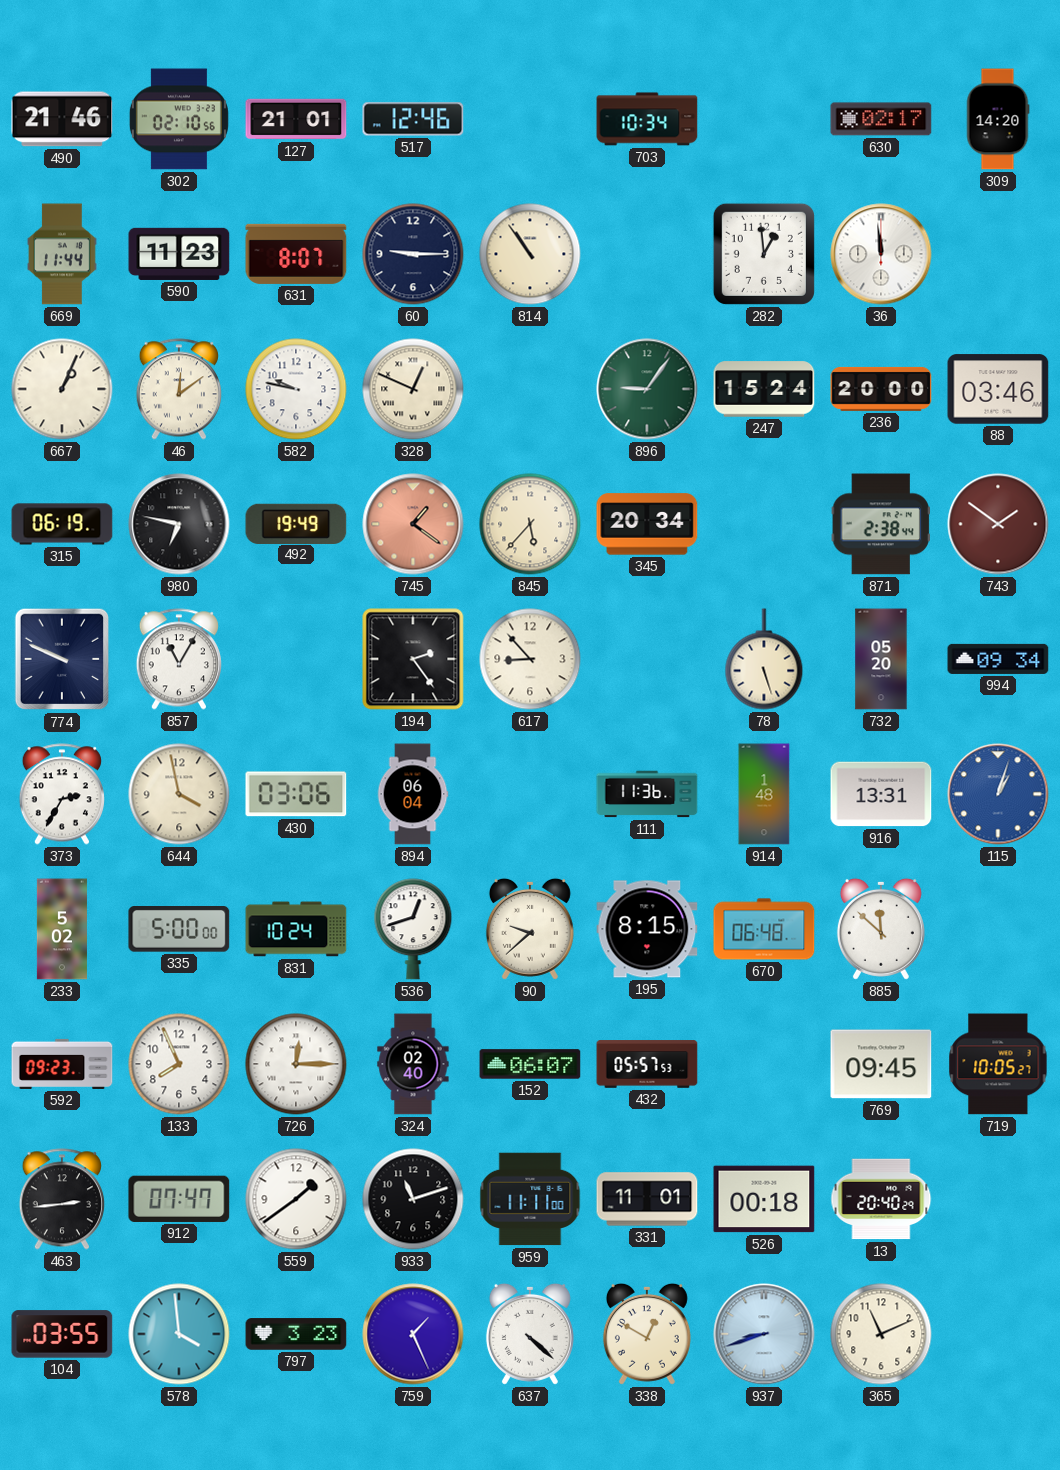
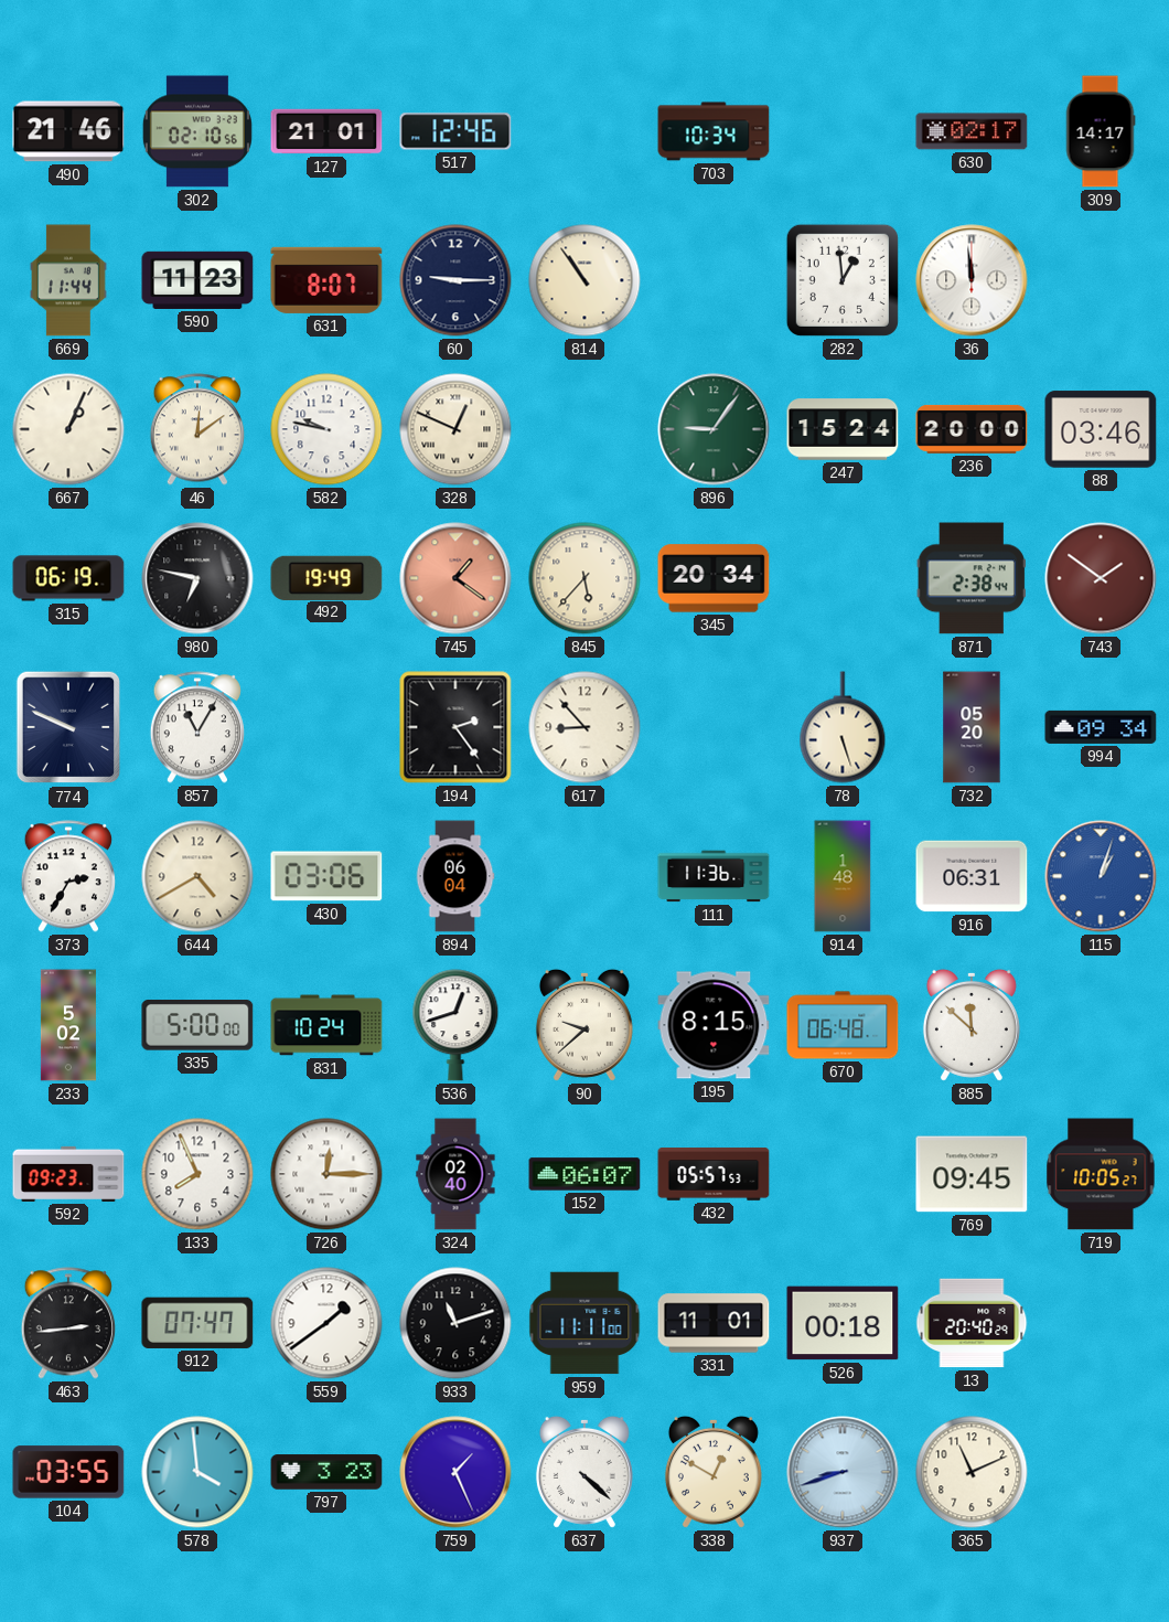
309: 14:20 -> 14:17
644: 3:58 -> 4:40
916: 13:31 -> 06:31
